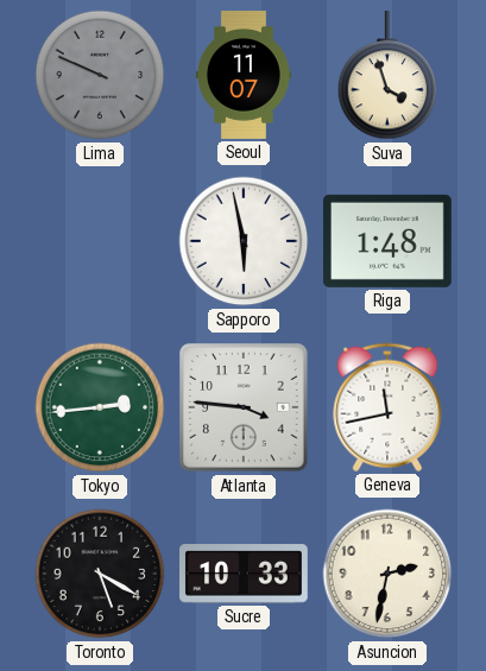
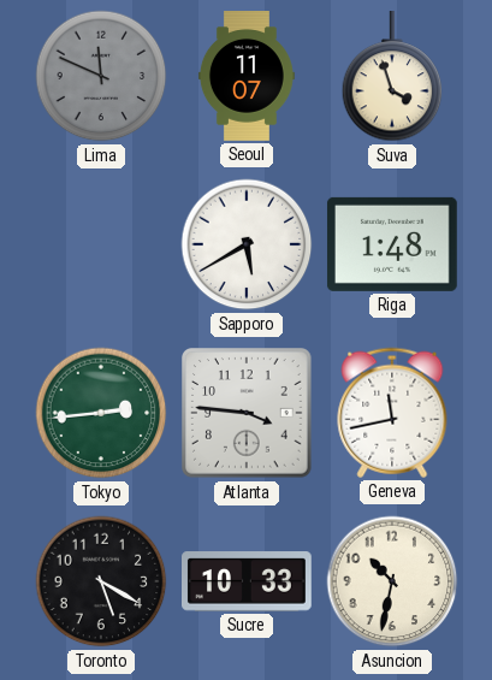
Lima: 9:49 -> 11:49
Sapporo: 5:58 -> 5:40
Asuncion: 2:32 -> 10:32
